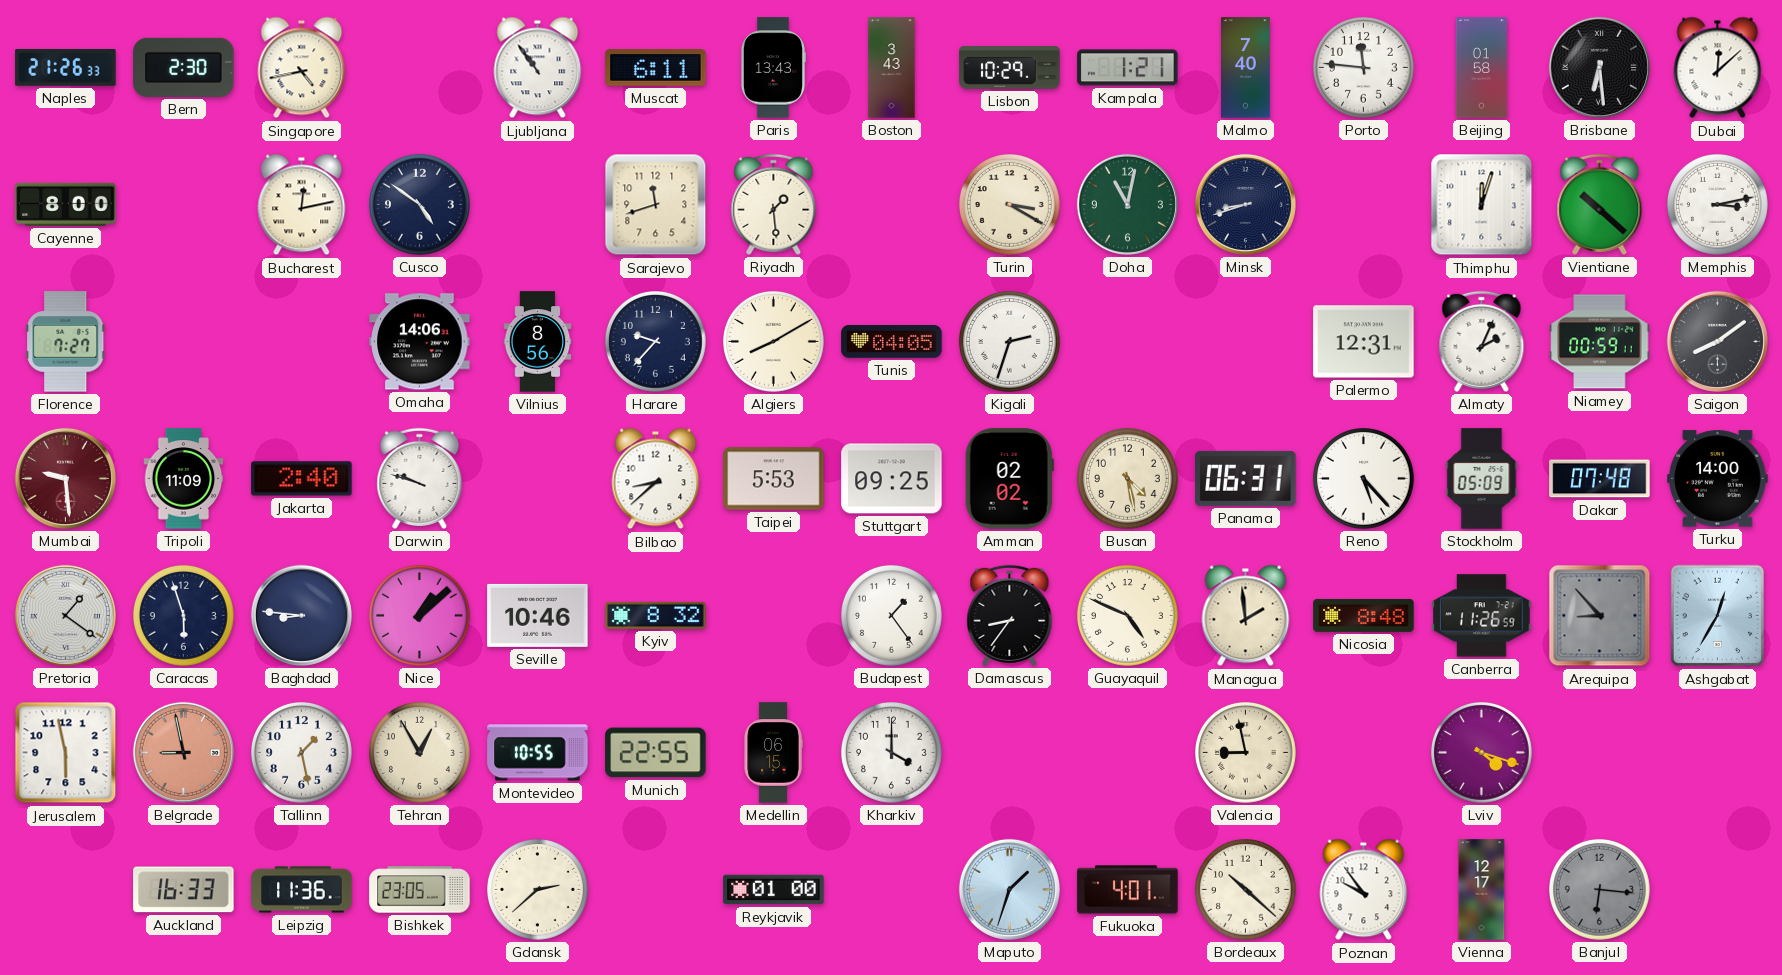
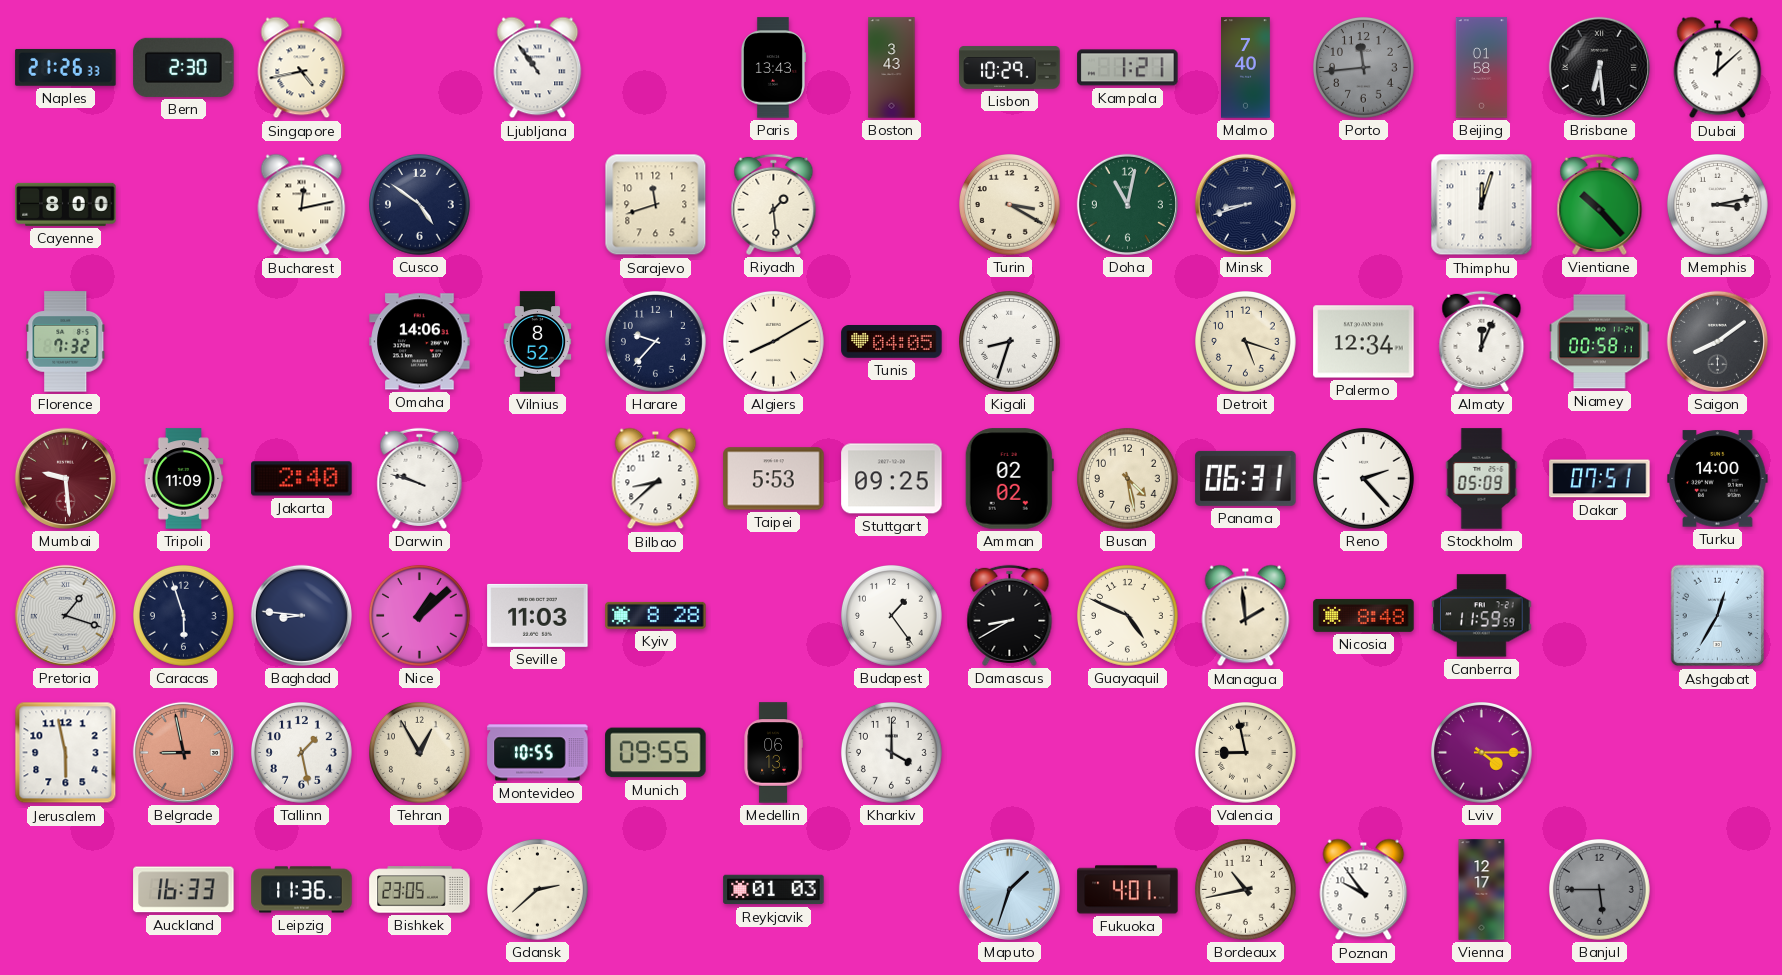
Muscat: 6:11 -> none
Porto: 11:46 -> 11:44
Porto dial: white -> grey
Vientiane: 10:22 -> 10:23
Florence: 7:27 -> 7:32
Vilnius: 8:56 -> 8:52
Kigali: 2:33 -> 8:33
Detroit: none -> 5:18
Palermo: 12:31 -> 12:34
Almaty: 2:04 -> 12:04
Niamey: 00:59 -> 00:58
Reno: 5:23 -> 2:23
Dakar: 07:48 -> 07:51
Pretoria: 1:21 -> 1:18
Seville: 10:46 -> 11:03
Kyiv: 8:32 -> 8:28
Damascus: 8:36 -> 8:40
Canberra: 11:26 -> 11:59
Arequipa: 8:53 -> none
Munich: 22:55 -> 09:55
Medellin: 06:15 -> 06:13
Lviv: 4:18 -> 4:15
Reykjavik: 01:00 -> 01:03
Bordeaux: 10:22 -> 10:43
Banjul: 6:16 -> 5:45
